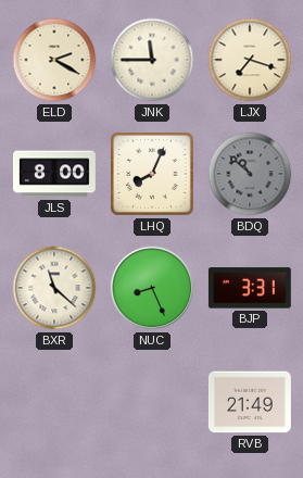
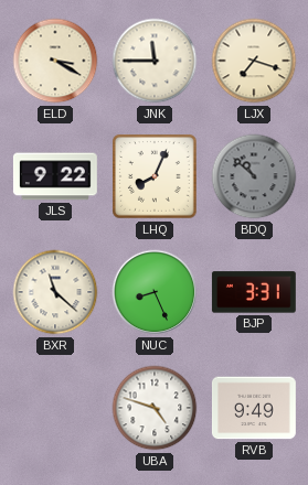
ELD: 2:20 -> 3:20
JLS: 8:00 -> 9:22
UBA: none -> 4:48
RVB: 21:49 -> 9:49
